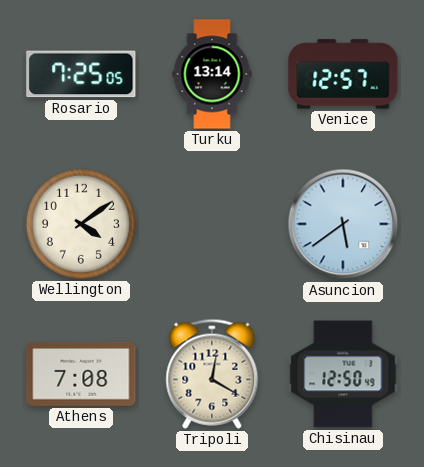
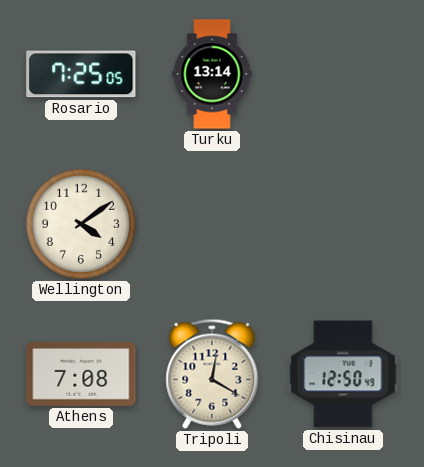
Venice: 12:57 -> none
Asuncion: 5:39 -> none
